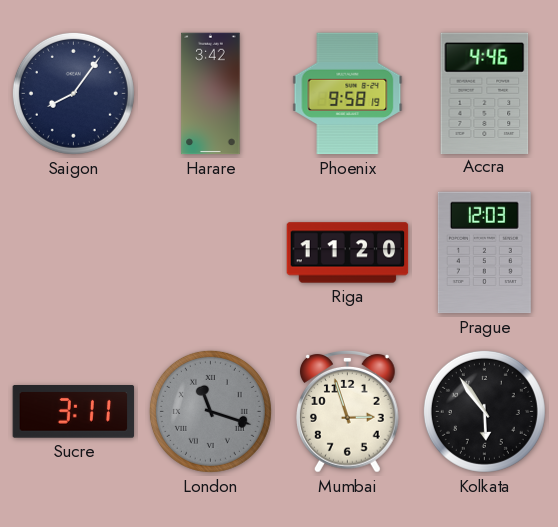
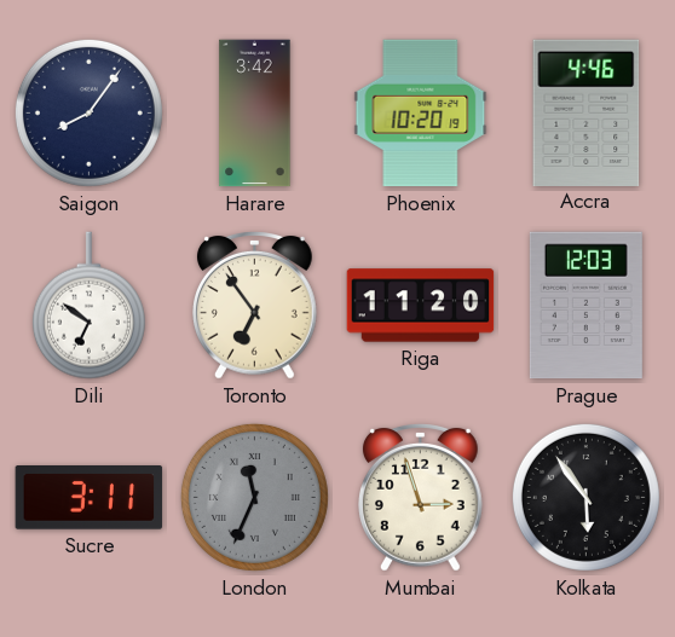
Phoenix: 9:58 -> 10:20
Dili: none -> 6:51
Toronto: none -> 6:54
London: 11:18 -> 11:34
